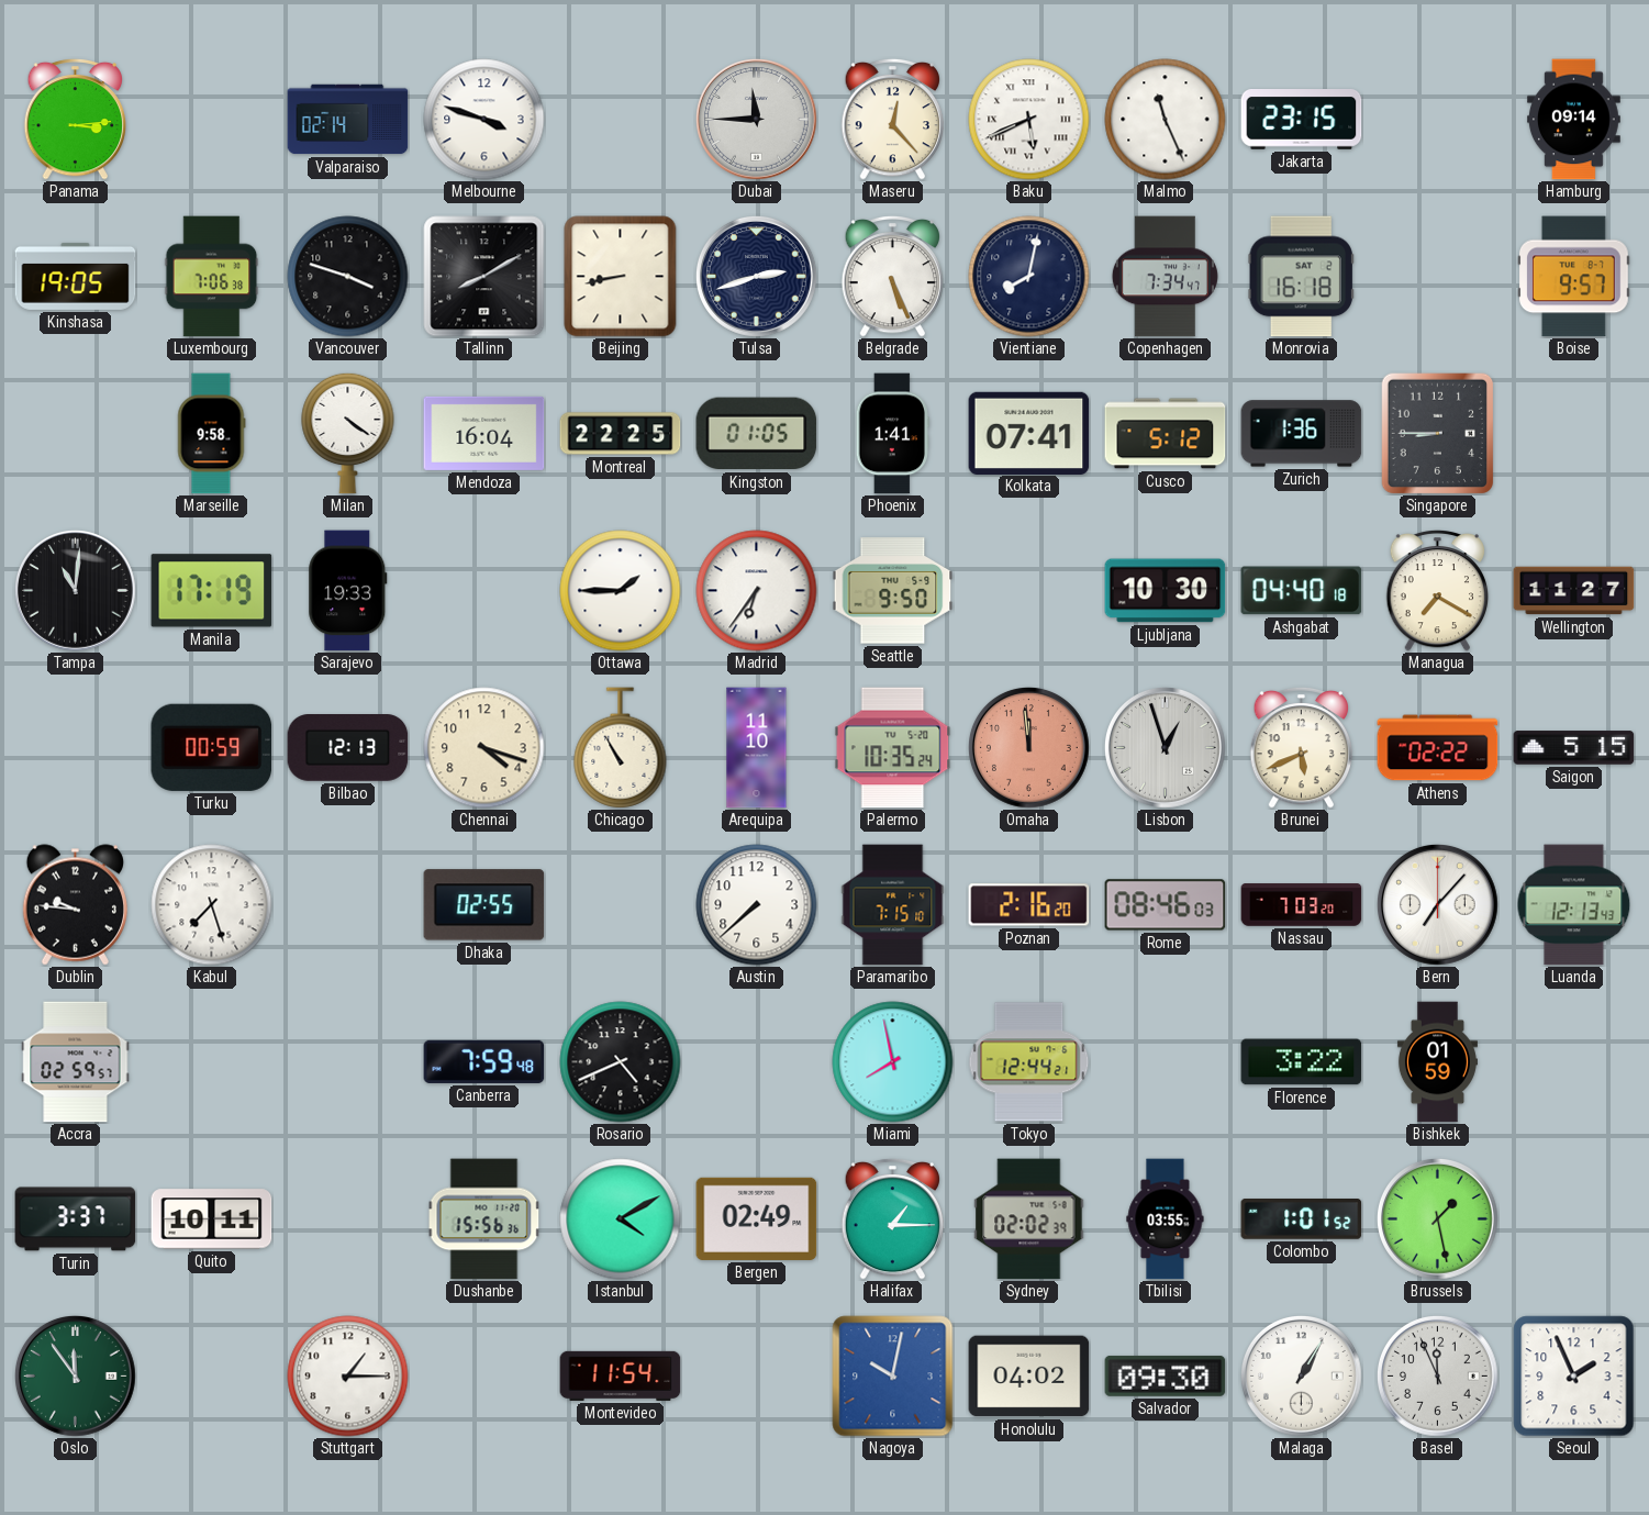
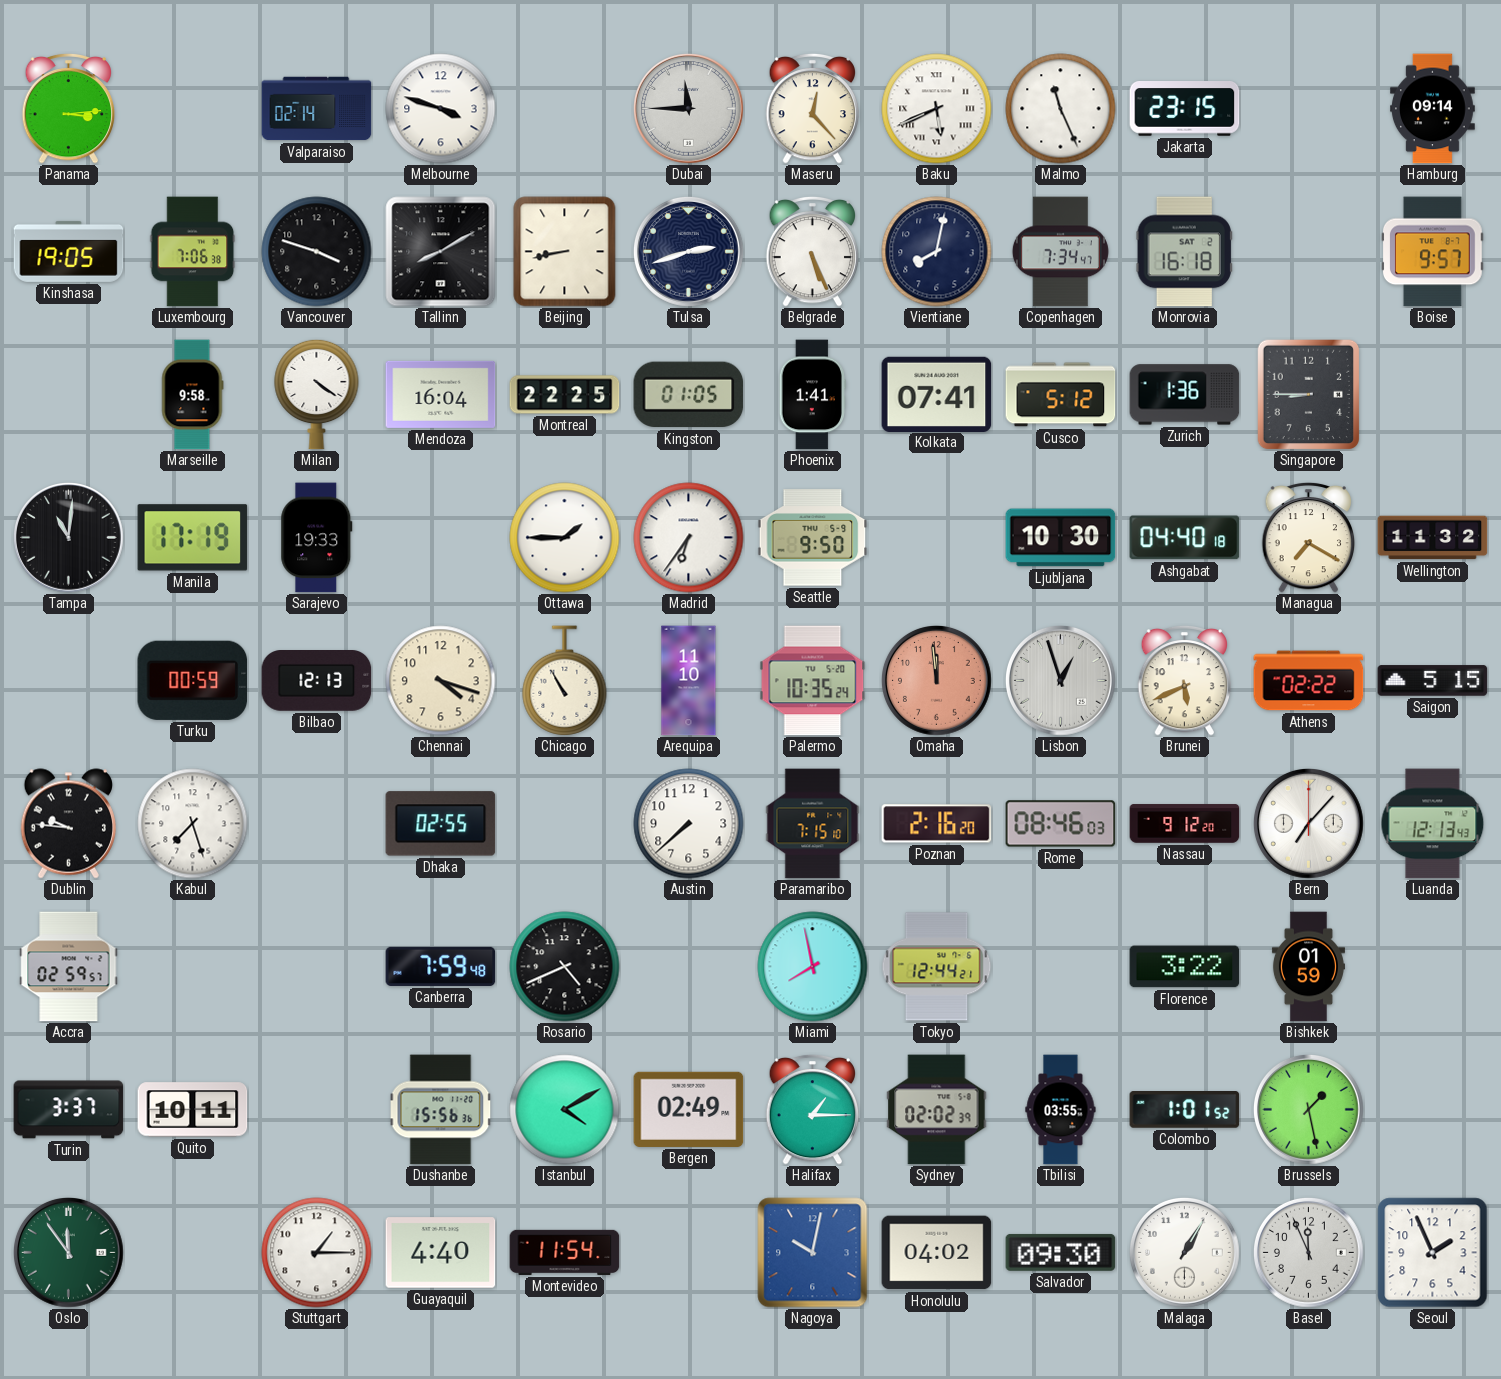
Wellington: 11:27 -> 11:32
Nassau: 7:03 -> 9:12
Guayaquil: none -> 4:40
